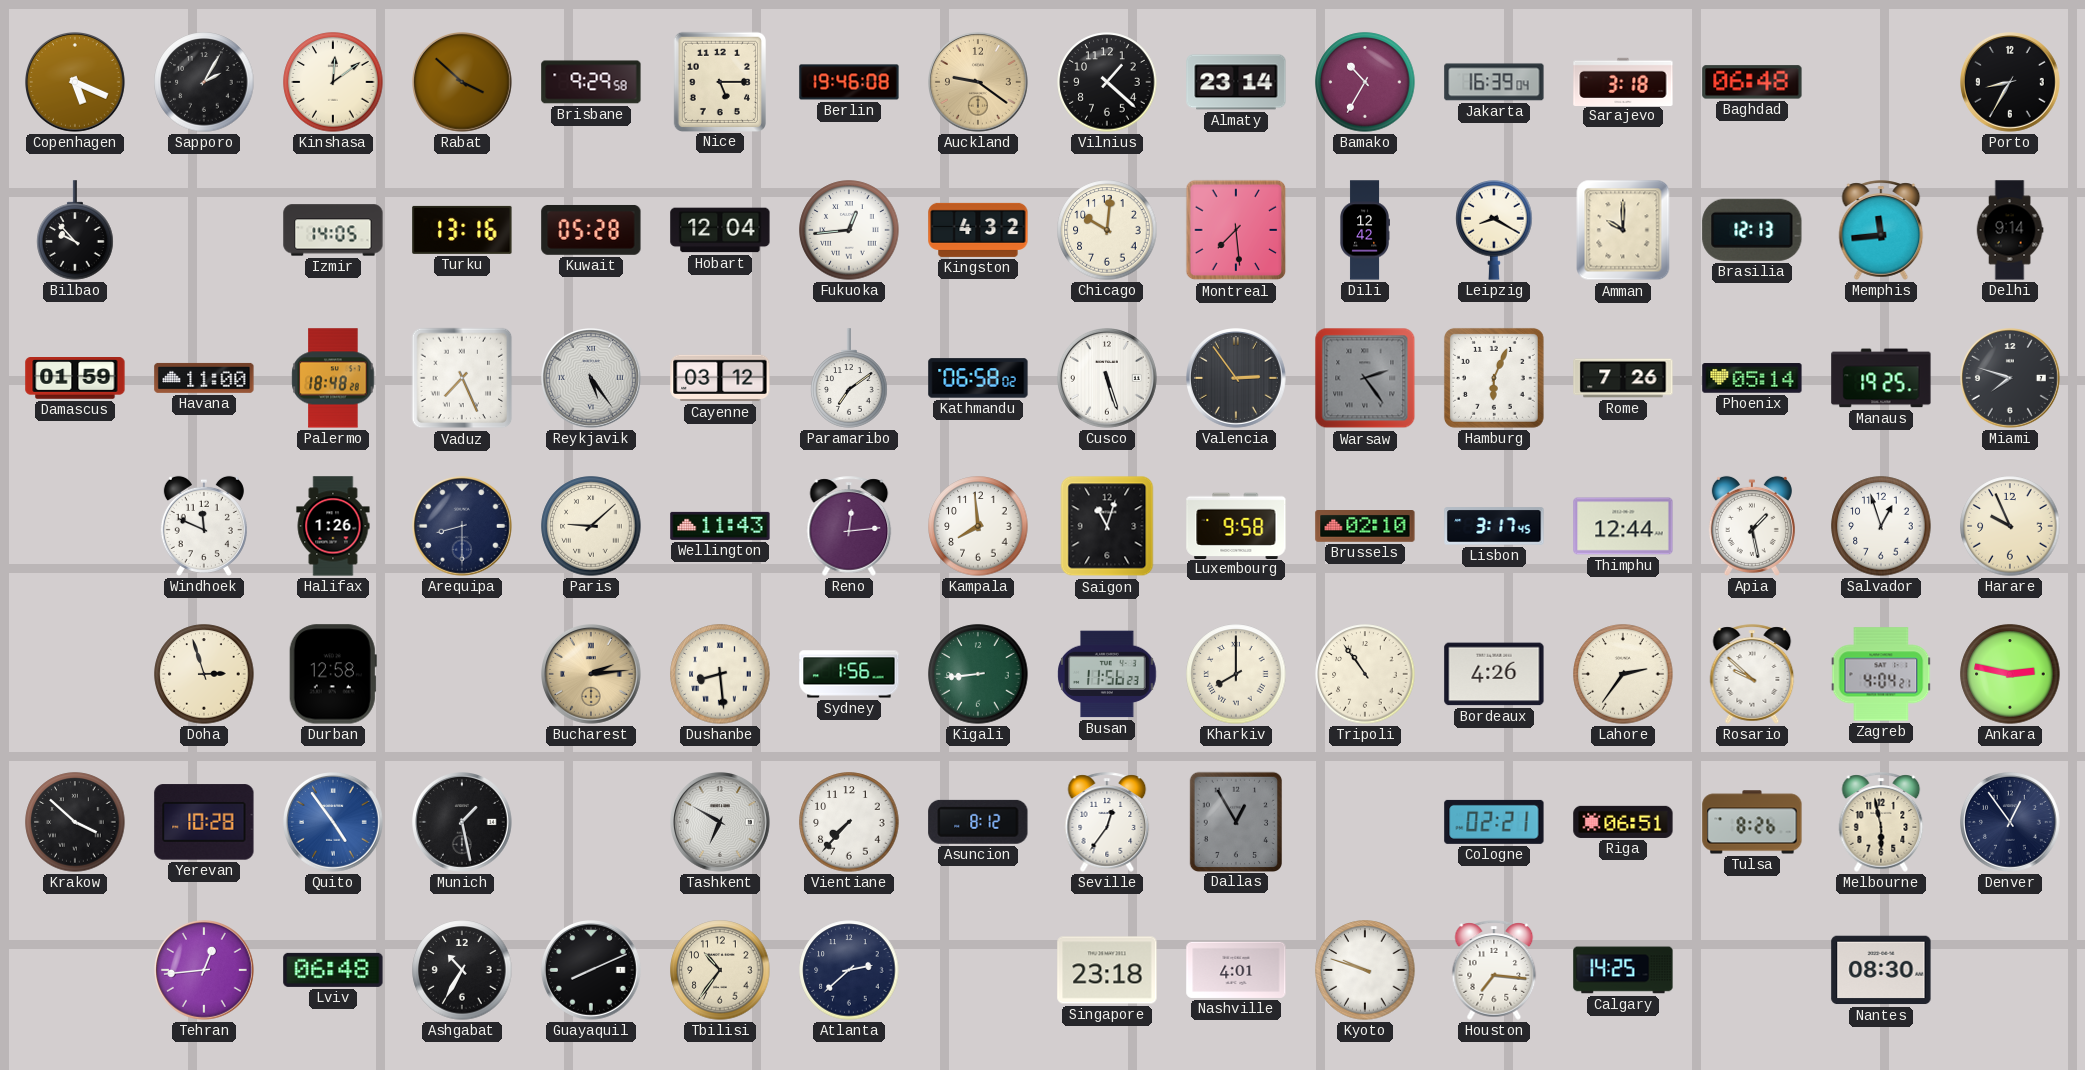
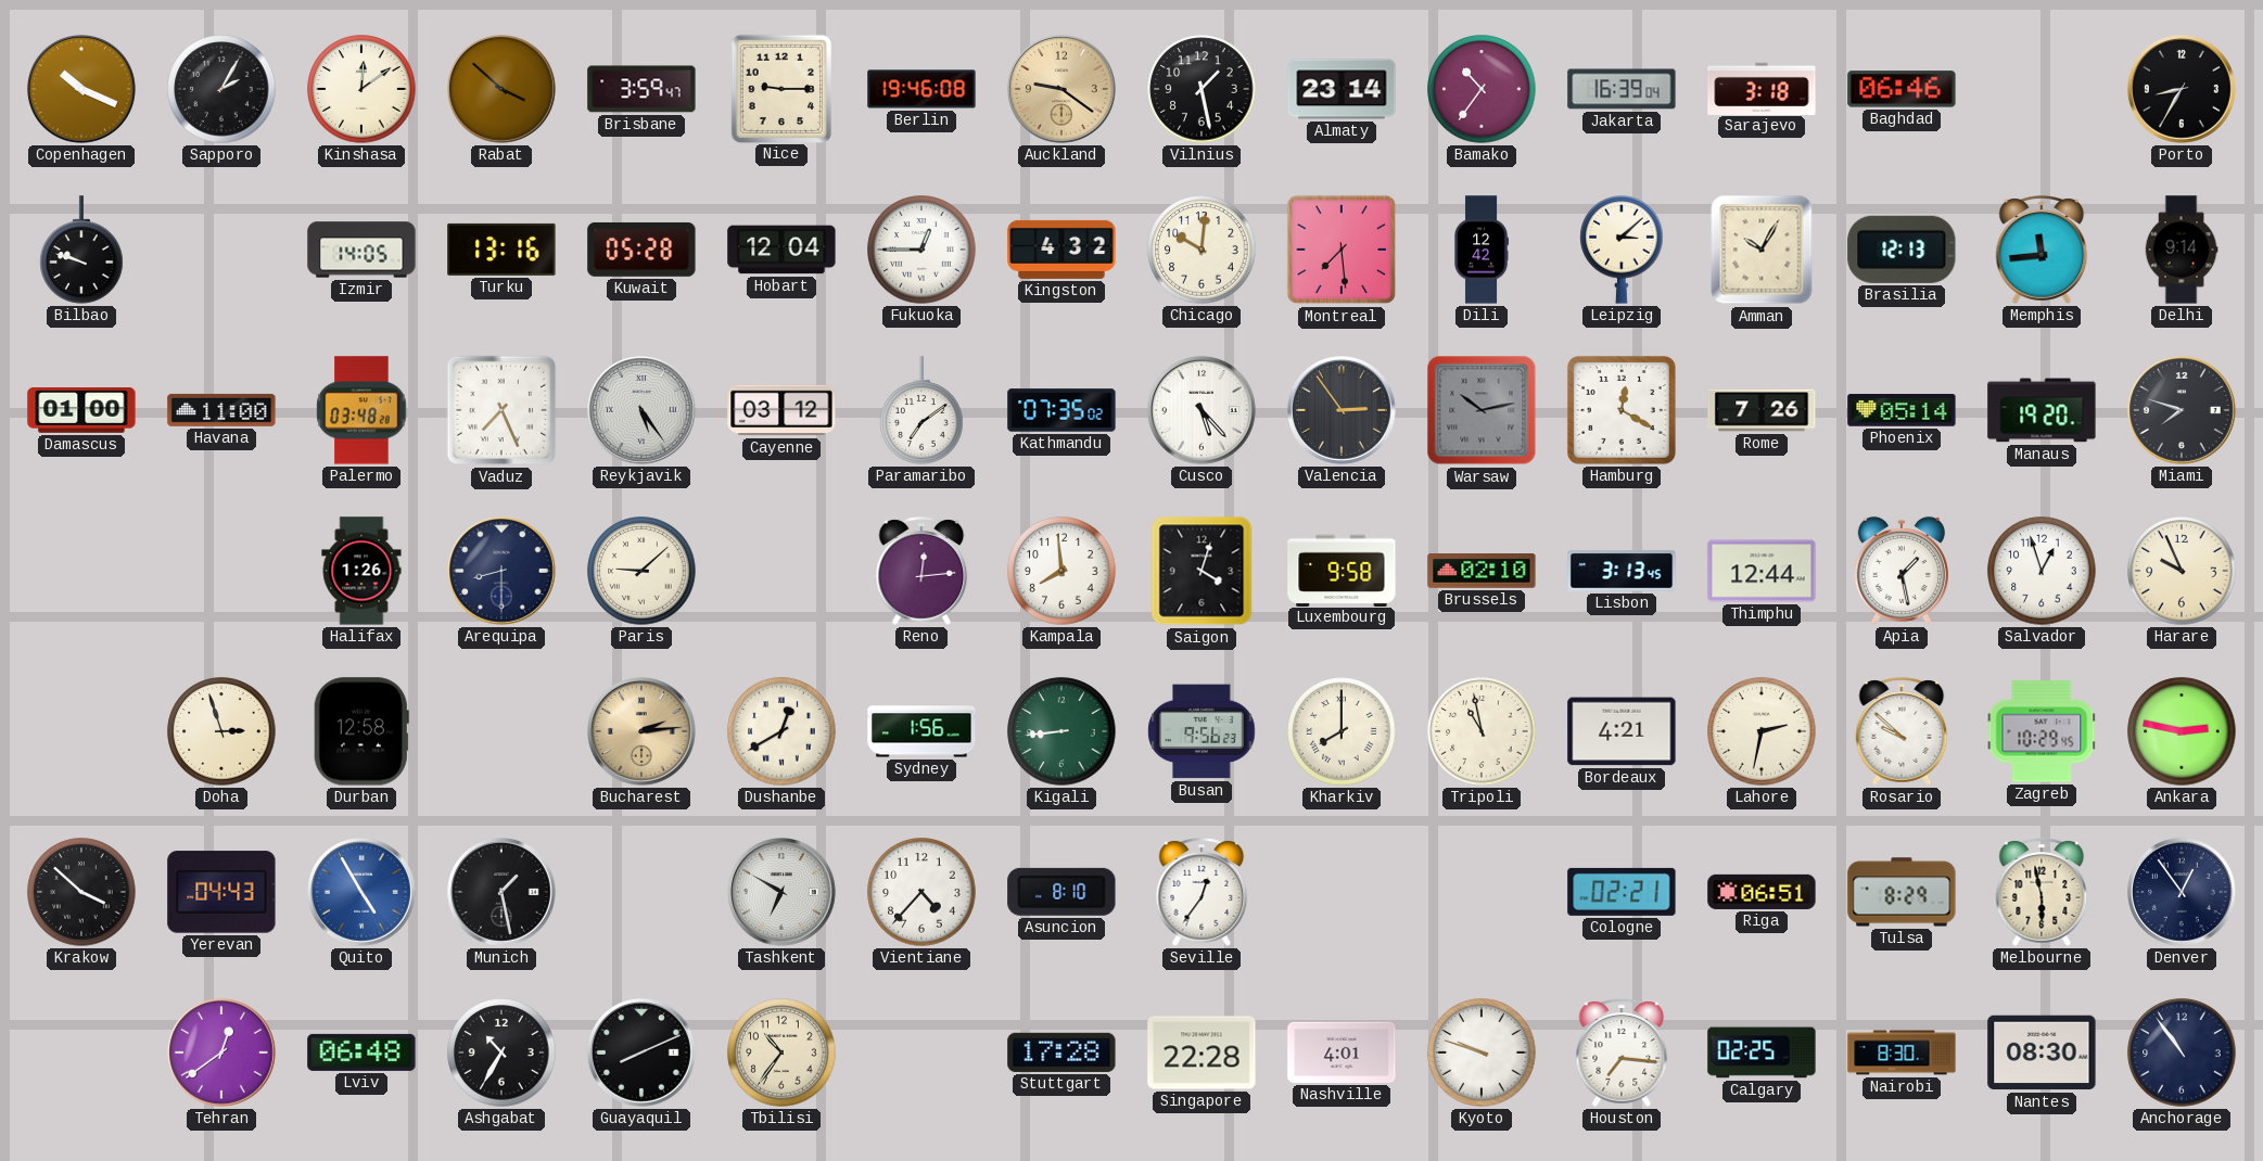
Copenhagen: 5:19 -> 10:19
Brisbane: 9:29 -> 3:59
Nice: 5:15 -> 9:15
Vilnius: 1:22 -> 1:28
Bamako: 10:35 -> 10:36
Baghdad: 06:48 -> 06:46
Bilbao: 9:53 -> 9:48
Fukuoka: 12:44 -> 12:45
Leipzig: 8:20 -> 3:08
Amman: 10:00 -> 10:05
Damascus: 01:59 -> 01:00
Palermo: 18:48 -> 03:48
Kathmandu: 06:58 -> 07:35
Cusco: 5:27 -> 5:23
Warsaw: 2:24 -> 10:13
Hamburg: 6:04 -> 12:20
Manaus: 19:25 -> 19:20
Windhoek: 11:49 -> none
Wellington: 11:43 -> none
Saigon: 11:03 -> 4:03
Lisbon: 3:17 -> 3:13
Dushanbe: 8:29 -> 12:40
Busan: 11:56 -> 9:56
Tripoli: 10:54 -> 10:58
Bordeaux: 4:26 -> 4:21
Lahore: 2:36 -> 2:32
Zagreb: 4:04 -> 10:29
Yerevan: 10:28 -> 04:43
Quito: 4:54 -> 4:55
Vientiane: 7:37 -> 4:37
Asuncion: 8:12 -> 8:10
Dallas: 12:55 -> none
Tulsa: 8:26 -> 8:29
Tehran: 12:44 -> 12:39
Atlanta: 2:38 -> none
Stuttgart: none -> 17:28
Singapore: 23:18 -> 22:28
Calgary: 14:25 -> 02:25
Nairobi: none -> 8:30
Anchorage: none -> 10:54
